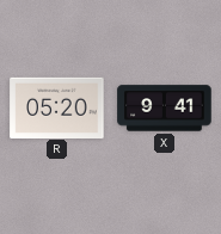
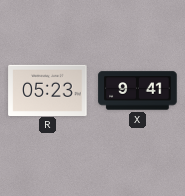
R: 05:20 -> 05:23
